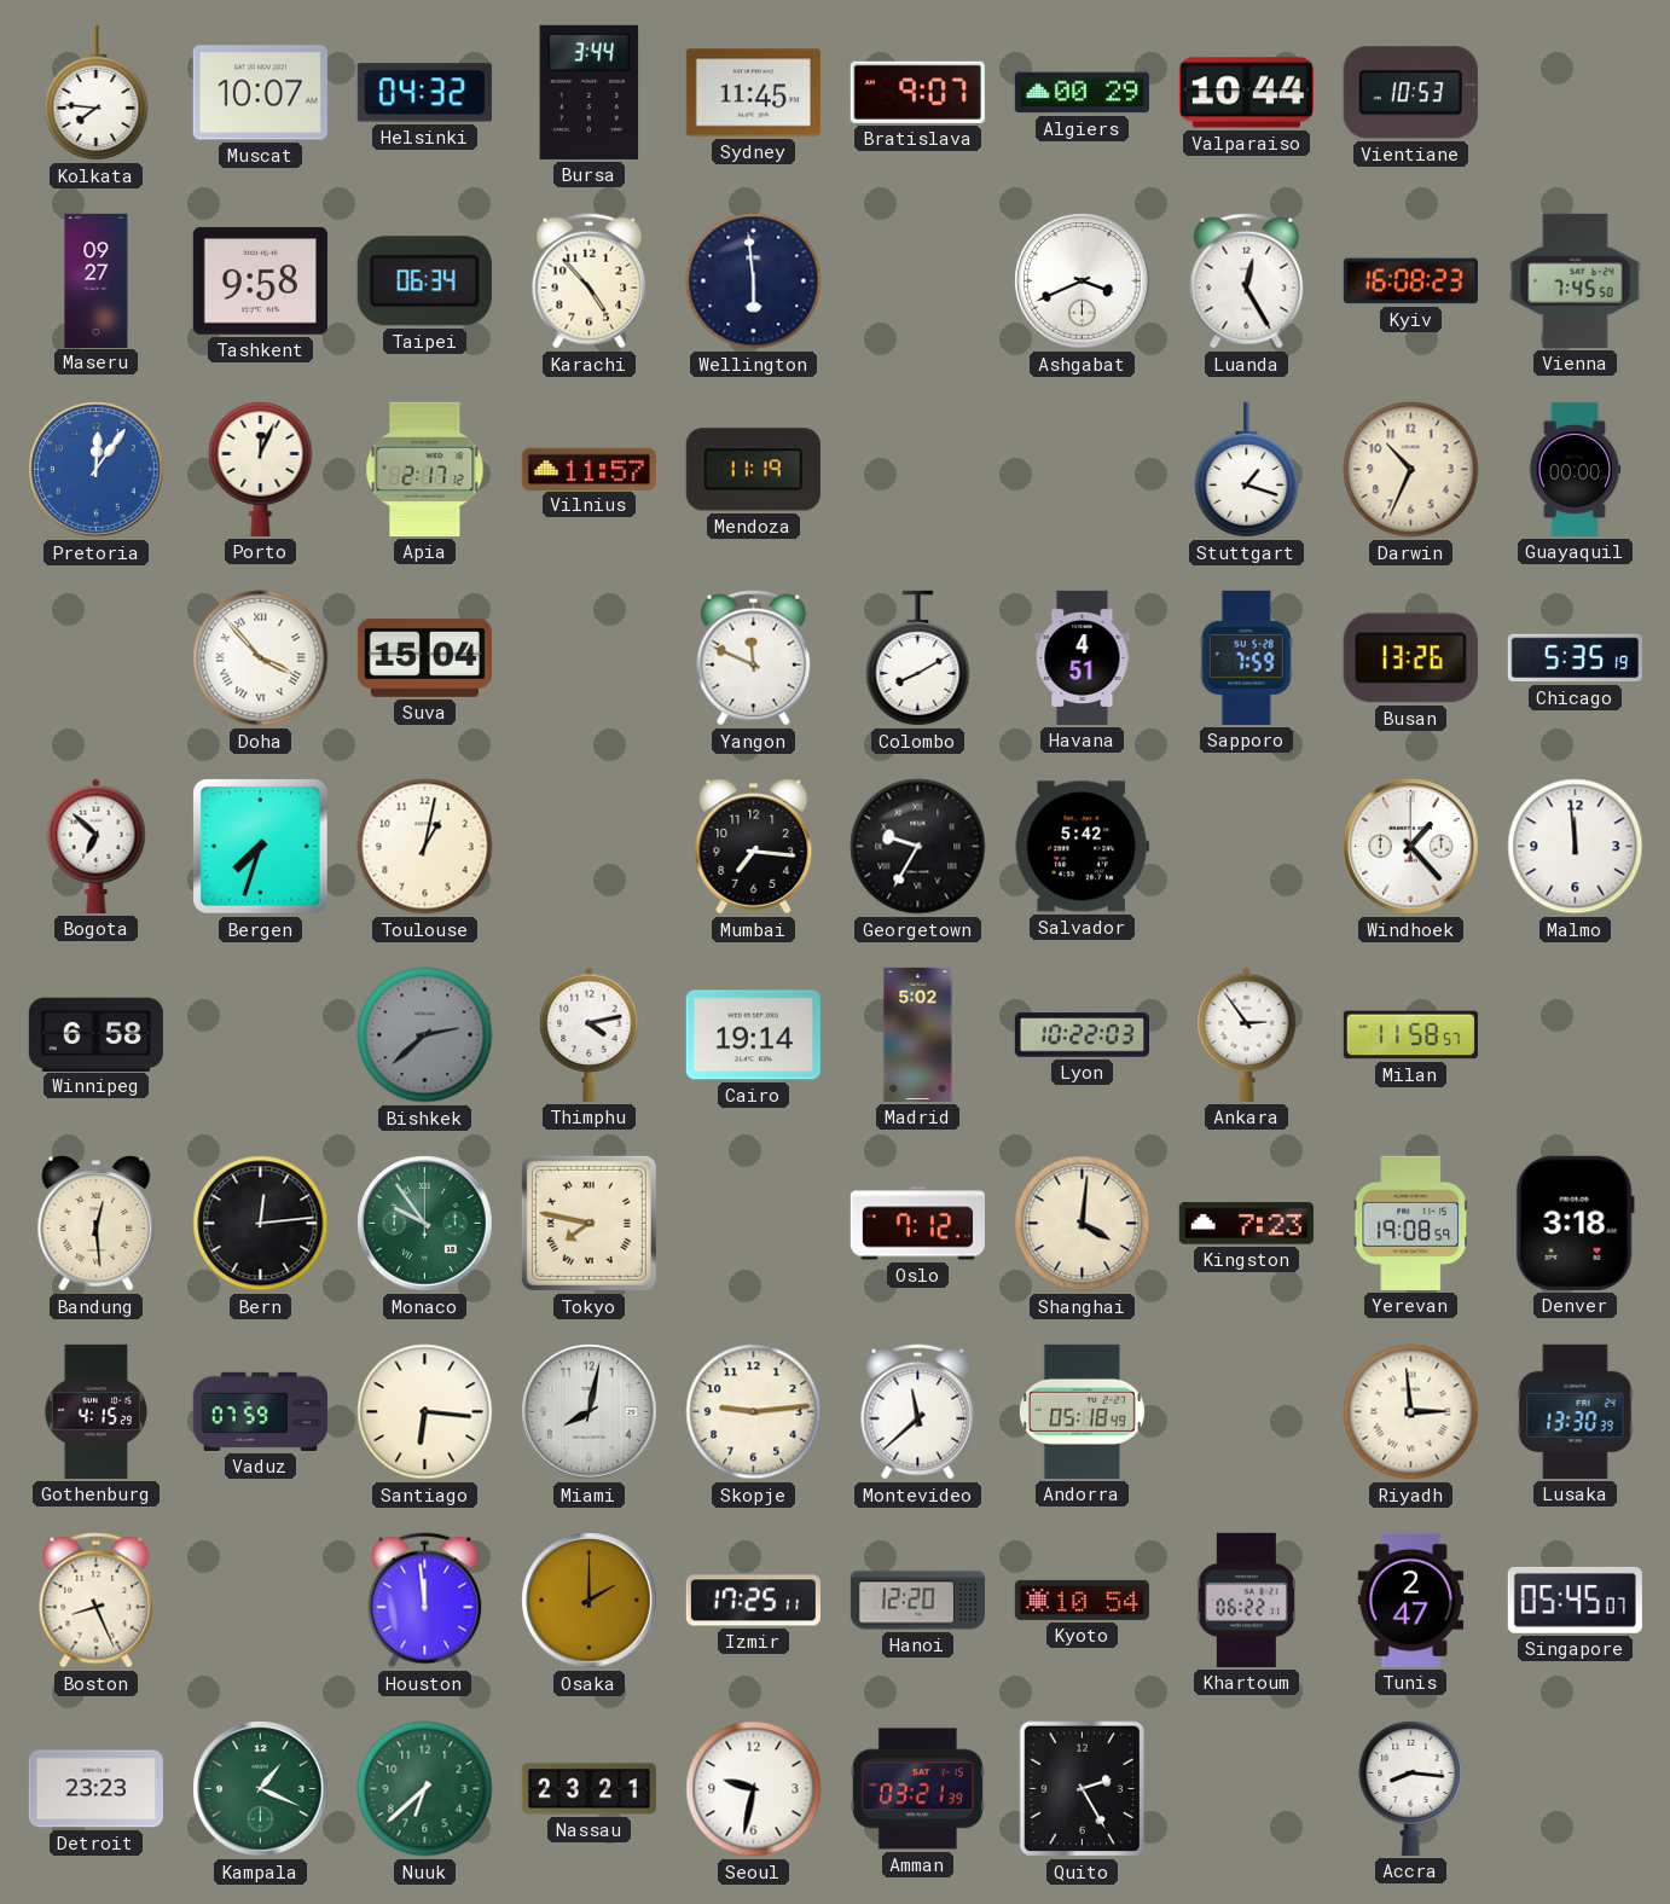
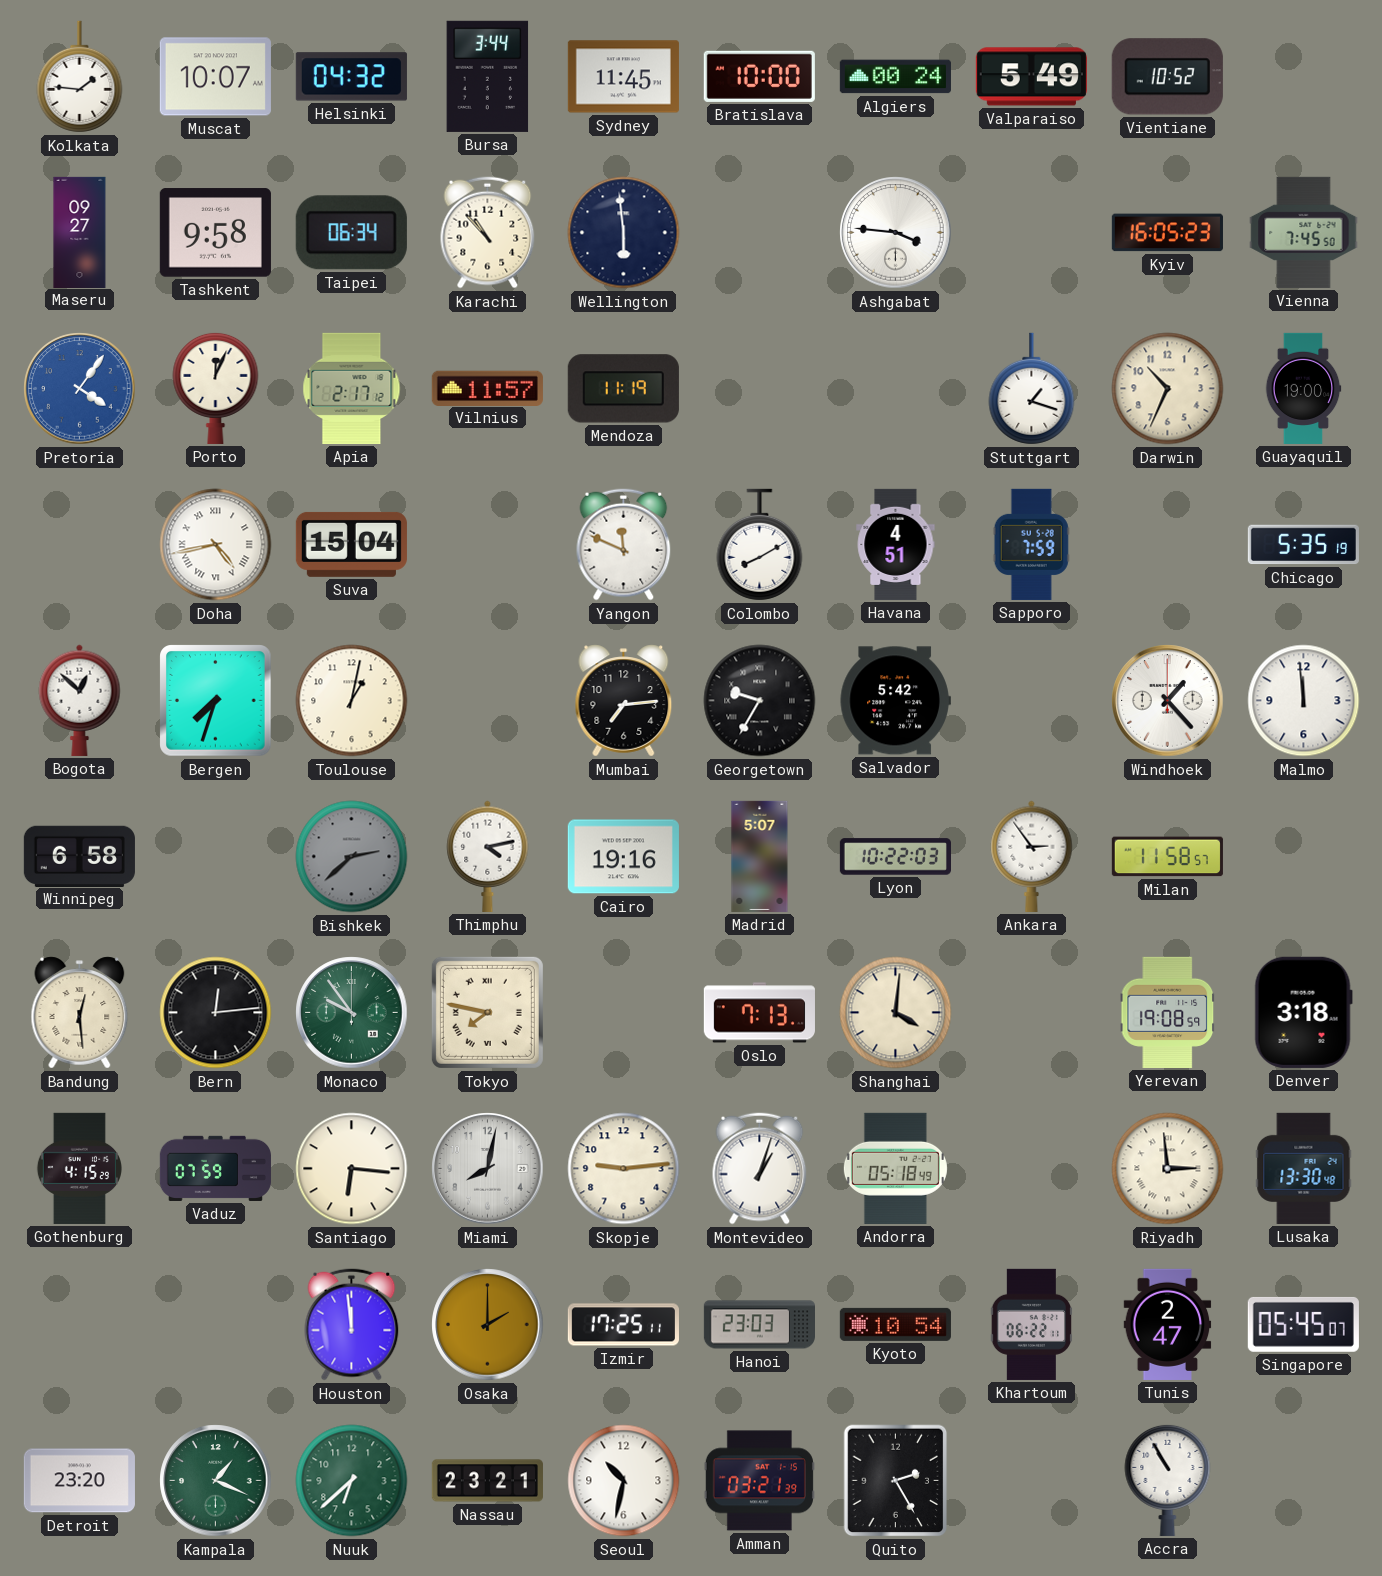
Kolkata: 7:46 -> 1:46
Bratislava: 9:07 -> 10:00
Algiers: 00:29 -> 00:24
Valparaiso: 10:44 -> 5:49
Vientiane: 10:53 -> 10:52
Karachi: 4:53 -> 10:53
Ashgabat: 3:41 -> 3:46
Luanda: 12:25 -> none
Kyiv: 16:08 -> 16:05
Pretoria: 12:06 -> 4:06
Guayaquil: 00:00 -> 19:00
Doha: 3:53 -> 4:43
Busan: 13:26 -> none
Bogota: 6:52 -> 12:52
Mumbai: 7:16 -> 7:14
Cairo: 19:14 -> 19:16
Madrid: 5:02 -> 5:07
Oslo: 7:12 -> 7:13
Kingston: 7:23 -> none
Montevideo: 11:38 -> 1:03
Lusaka: 13:30:39 -> 13:30:48
Boston: 8:26 -> none
Hanoi: 12:20 -> 23:03
Detroit: 23:23 -> 23:20
Seoul: 9:32 -> 10:32
Accra: 8:16 -> 10:55
